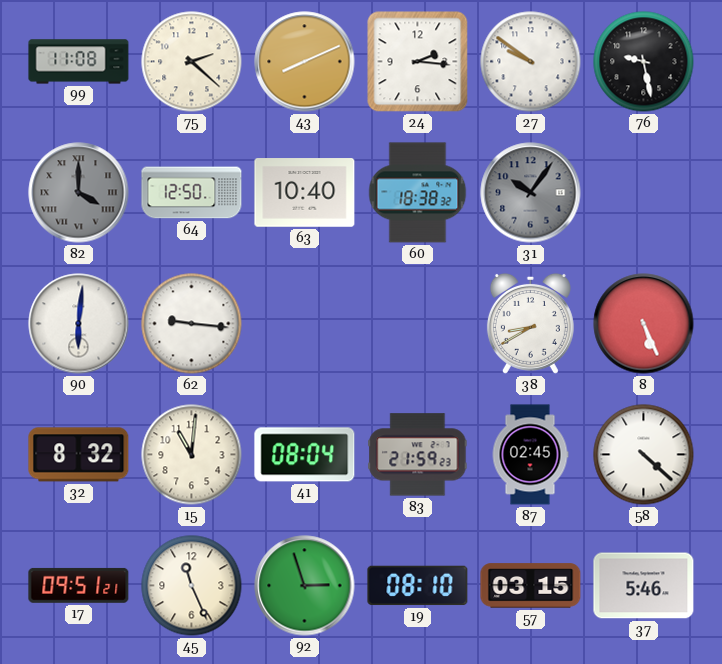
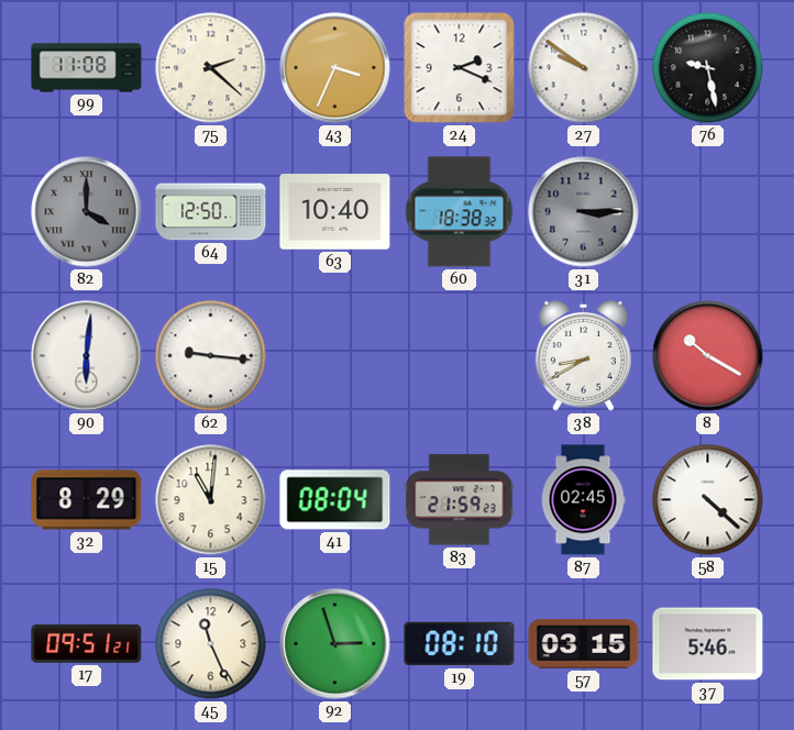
43: 8:11 -> 3:34
24: 2:16 -> 2:19
31: 10:06 -> 3:15
8: 5:26 -> 10:20
32: 8:32 -> 8:29
